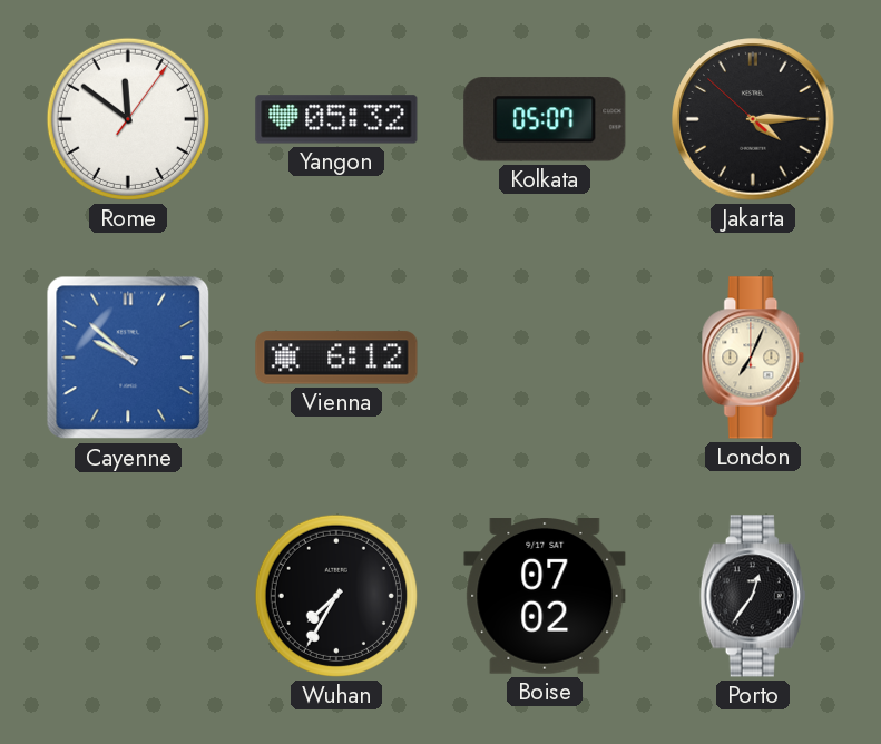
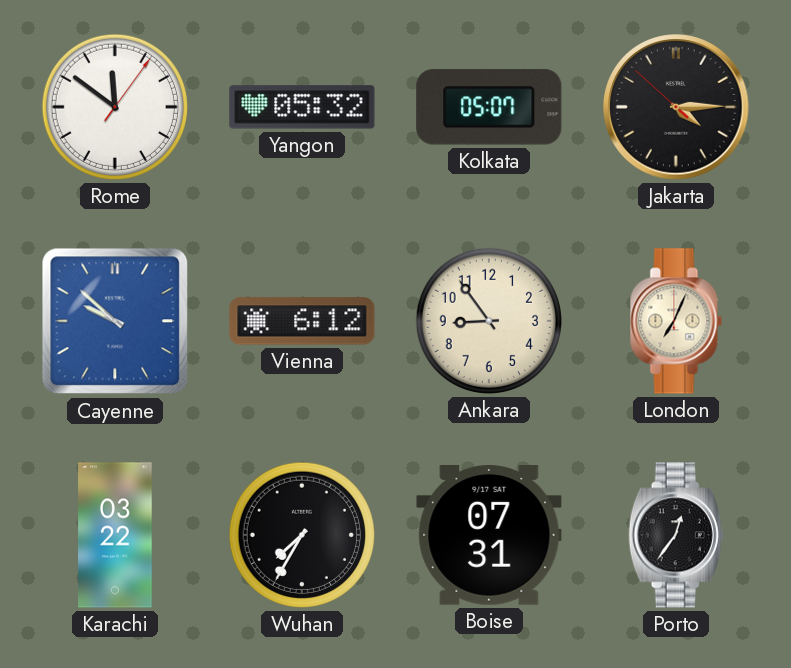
Ankara: none -> 8:54
Karachi: none -> 03:22
Boise: 07:02 -> 07:31
